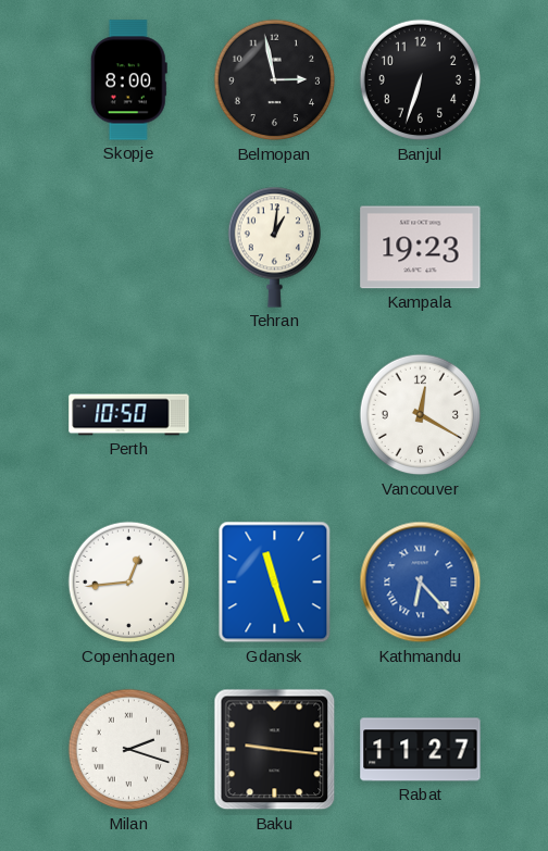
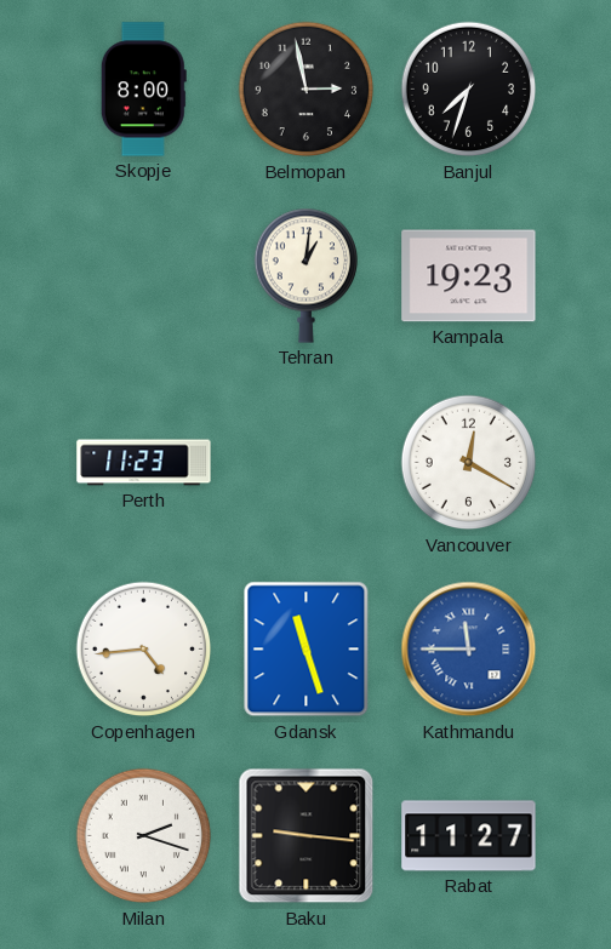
Banjul: 6:33 -> 7:33
Perth: 10:50 -> 11:23
Copenhagen: 12:44 -> 4:44
Kathmandu: 6:23 -> 11:45
